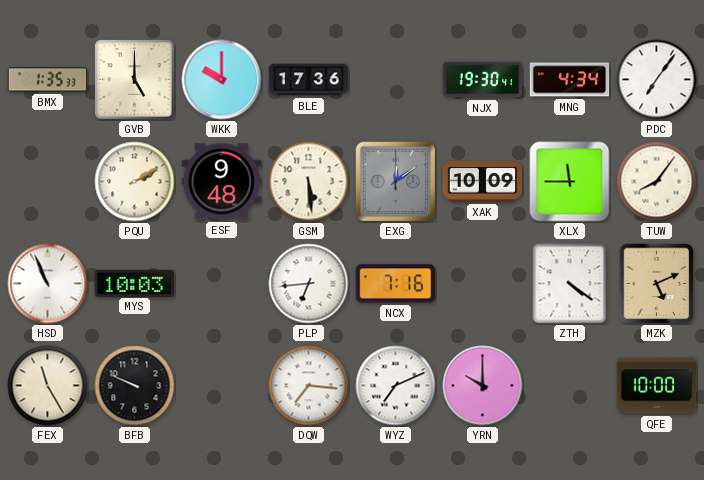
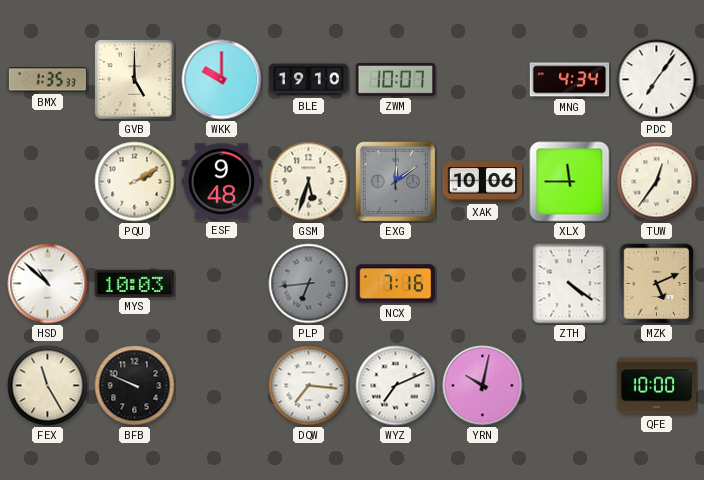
BLE: 17:36 -> 19:10
ZWM: none -> 10:07
NJX: 19:30 -> none
GSM: 5:29 -> 5:33
XAK: 10:09 -> 10:06
TUW: 8:06 -> 12:36
HSD: 10:56 -> 10:52
PLP dial: white -> grey
YRN: 10:00 -> 10:02
